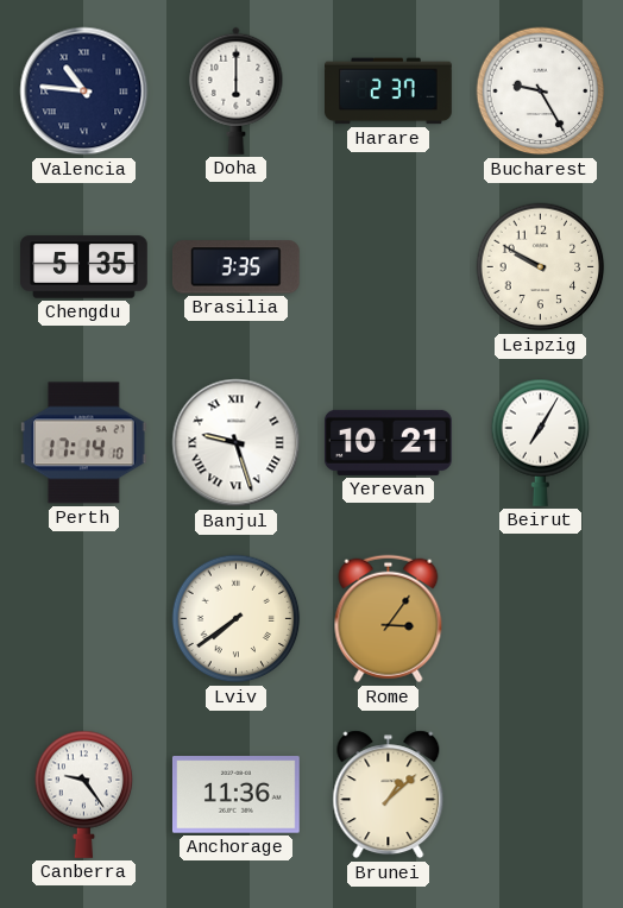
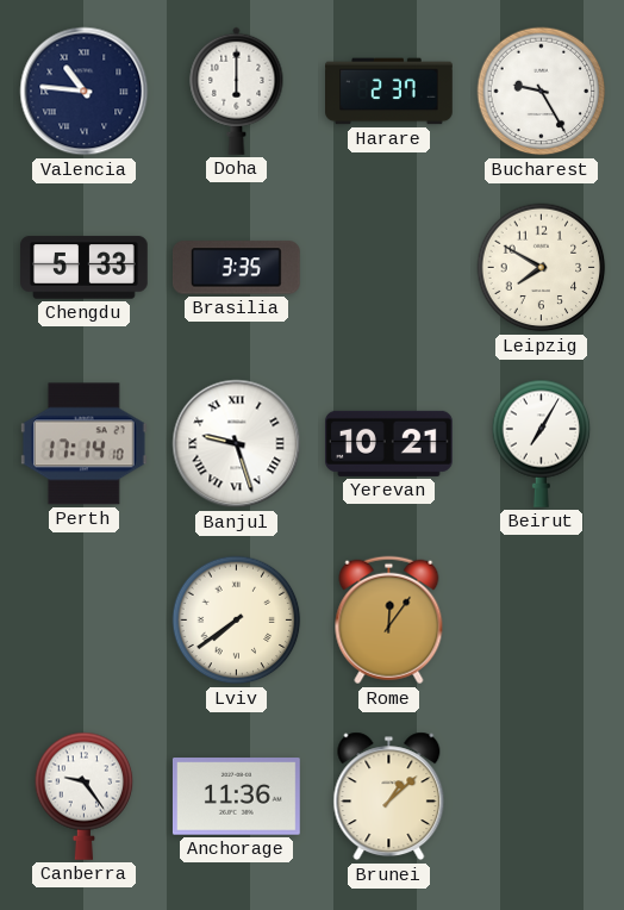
Chengdu: 5:35 -> 5:33
Leipzig: 9:50 -> 7:50
Rome: 3:06 -> 12:06
